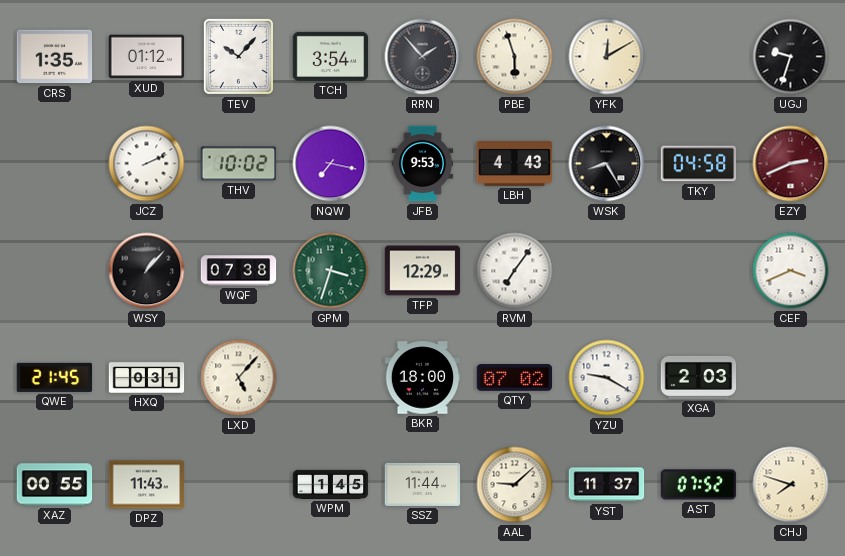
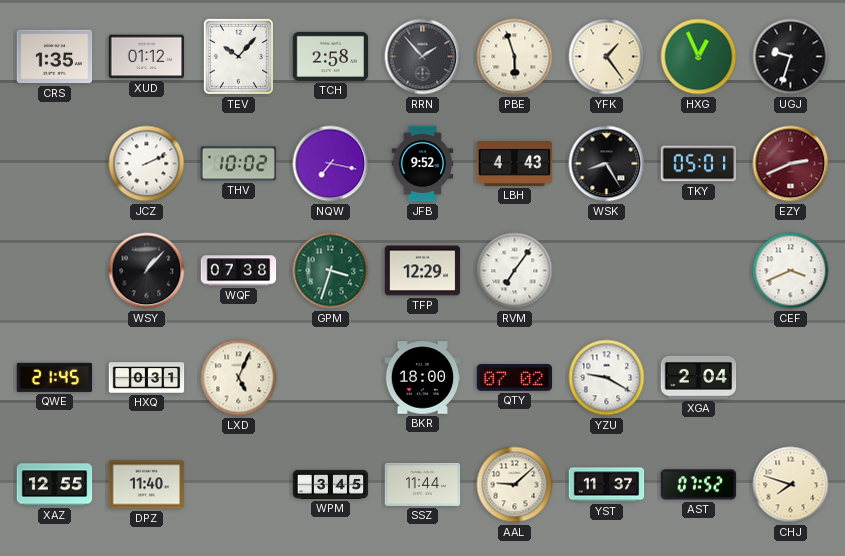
TCH: 3:54 -> 2:58
YFK: 12:10 -> 1:24
HXG: none -> 12:56
JFB: 9:53 -> 9:52
TKY: 04:58 -> 05:01
LXD: 5:07 -> 5:04
XGA: 2:03 -> 2:04
XAZ: 00:55 -> 12:55
DPZ: 11:43 -> 11:40
WPM: 1:45 -> 3:45
